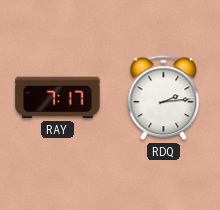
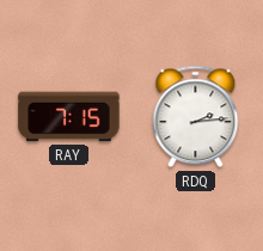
RAY: 7:17 -> 7:15
